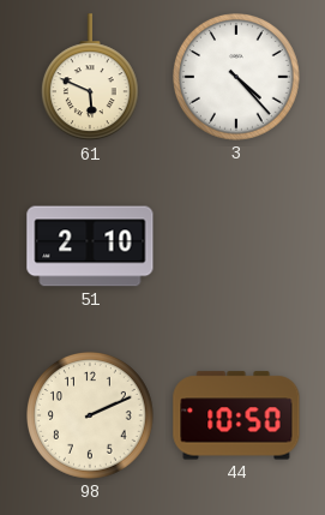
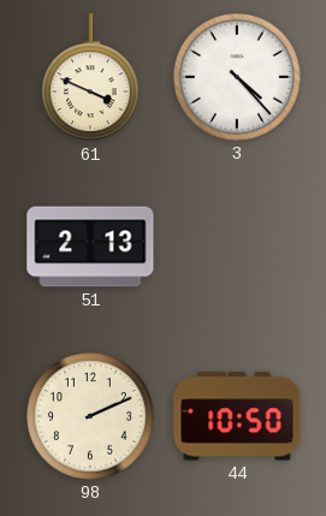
61: 5:49 -> 3:49
51: 2:10 -> 2:13
